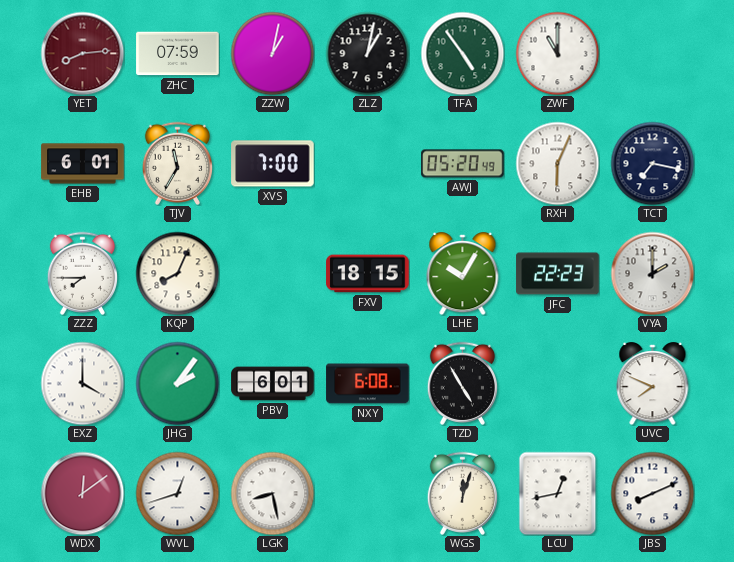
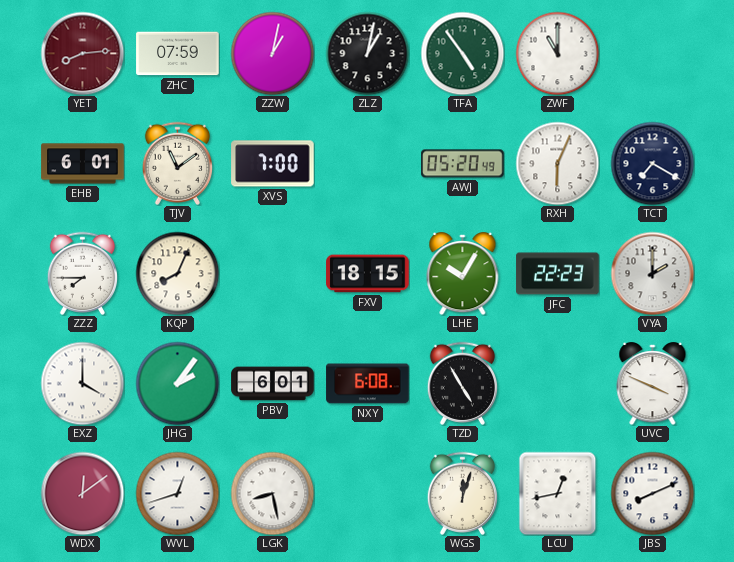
TJV: 11:35 -> 11:09
TCT: 7:17 -> 7:20
UVC: 7:49 -> 3:49
